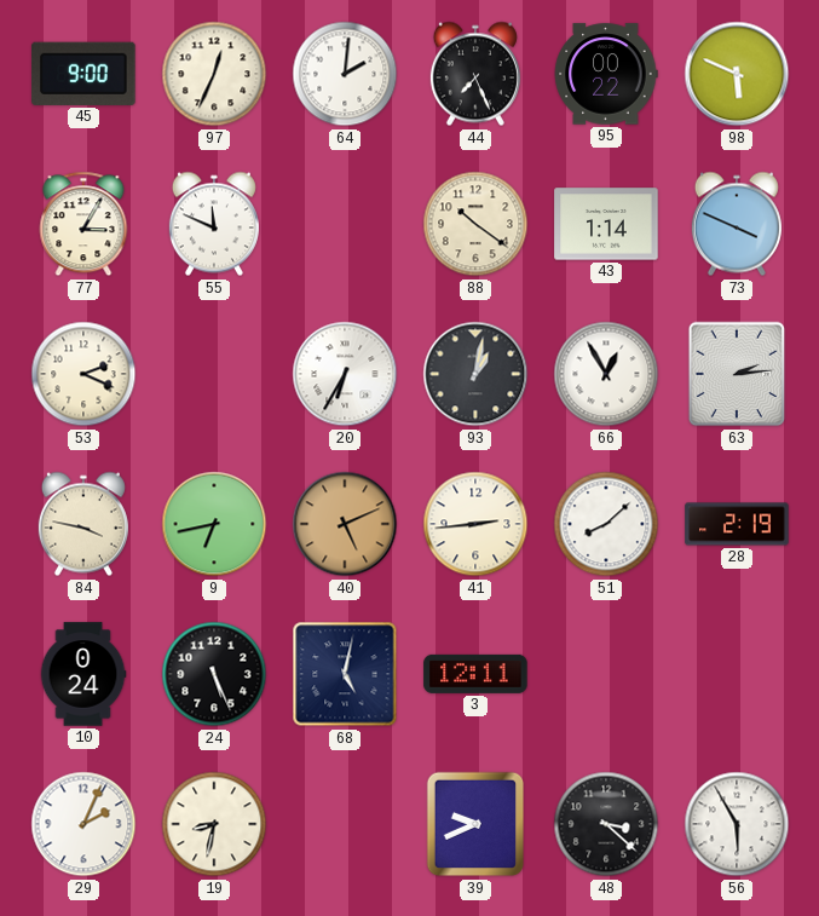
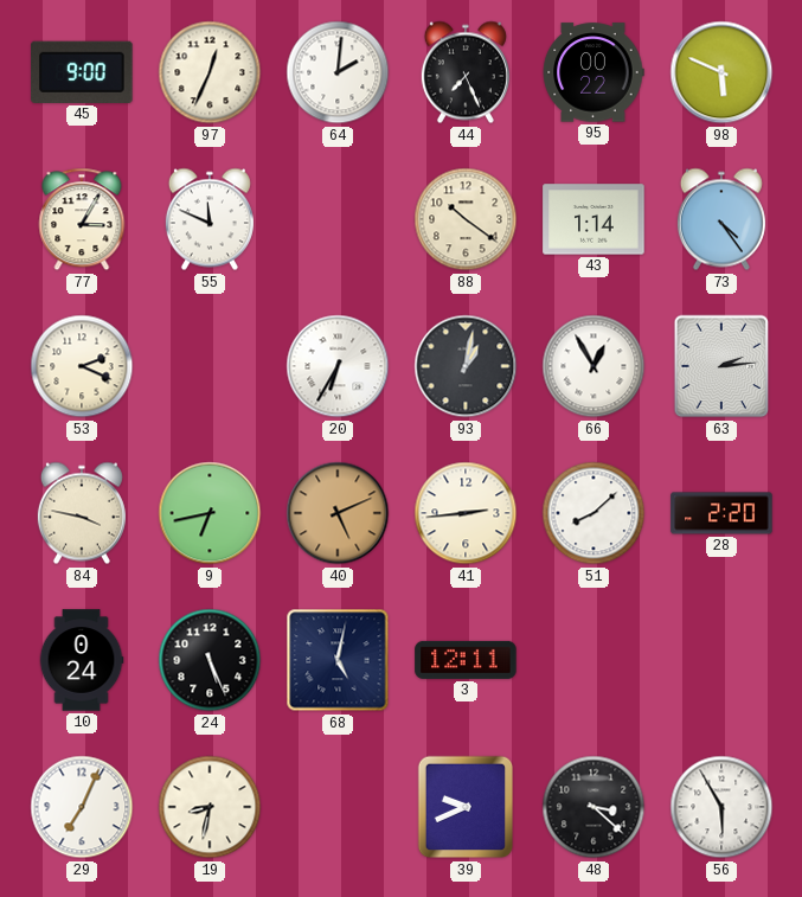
73: 3:49 -> 4:24
28: 2:19 -> 2:20
29: 2:04 -> 7:04
